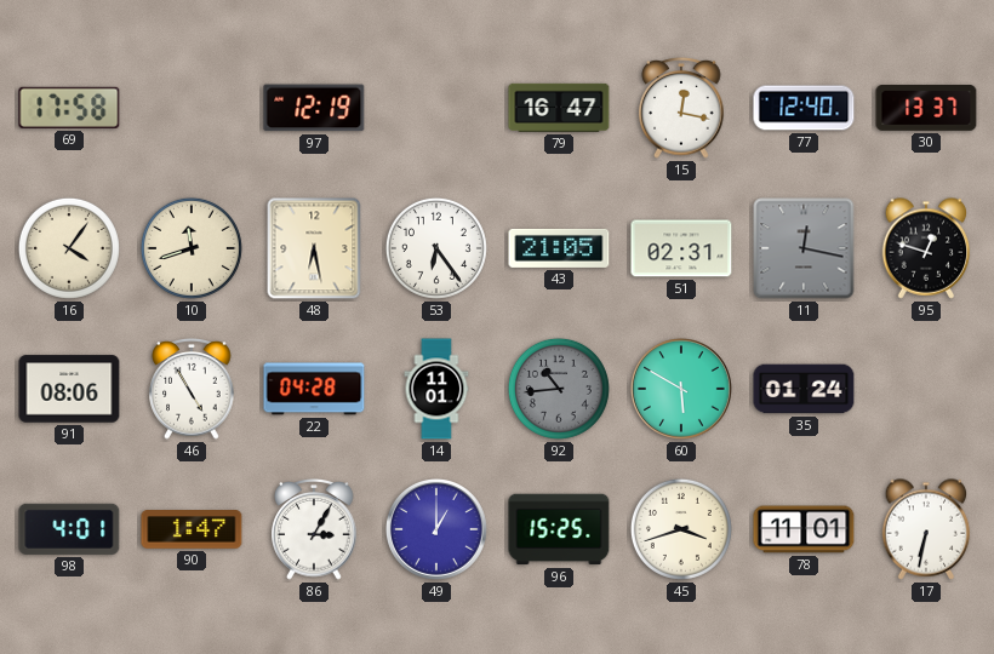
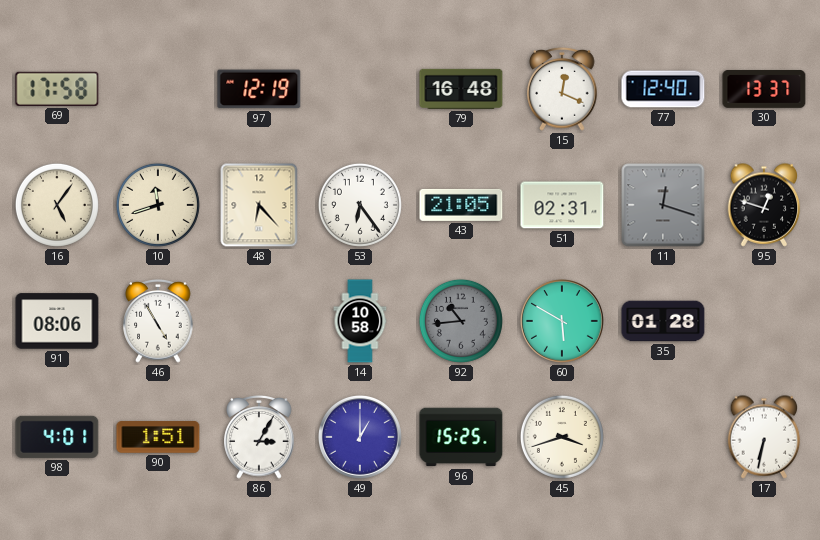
79: 16:47 -> 16:48
15: 12:17 -> 12:19
16: 4:06 -> 5:06
48: 6:28 -> 6:23
11: 12:17 -> 12:18
22: 04:28 -> none
14: 11:01 -> 10:58
35: 01:24 -> 01:28
90: 1:47 -> 1:51
78: 11:01 -> none
